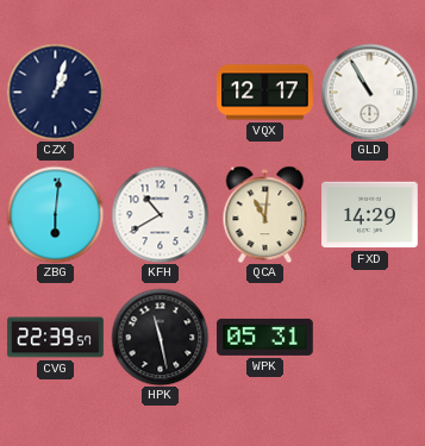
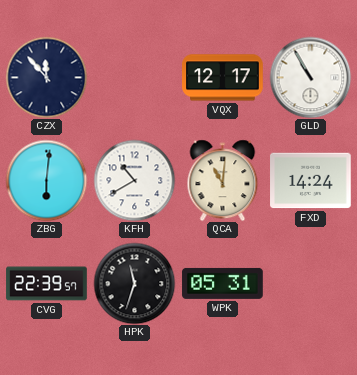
CZX: 1:03 -> 11:53
FXD: 14:29 -> 14:24
HPK: 11:28 -> 11:33
